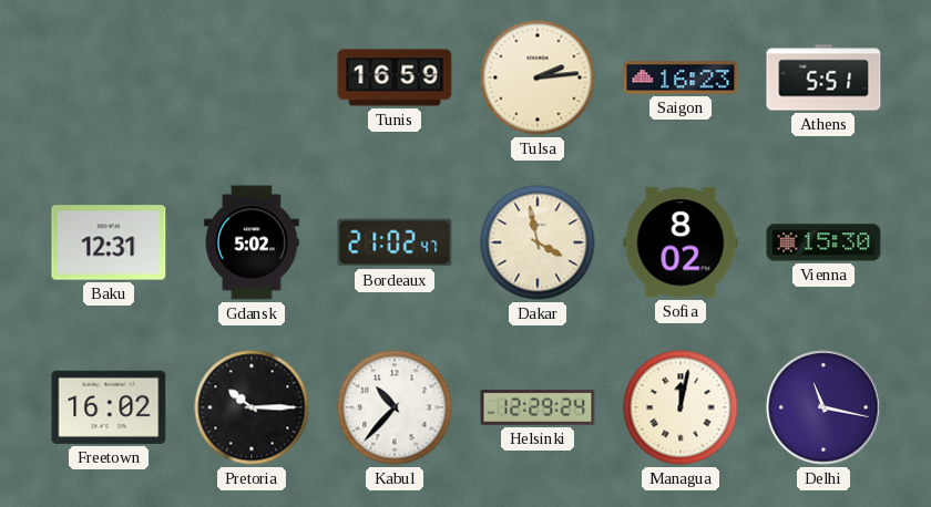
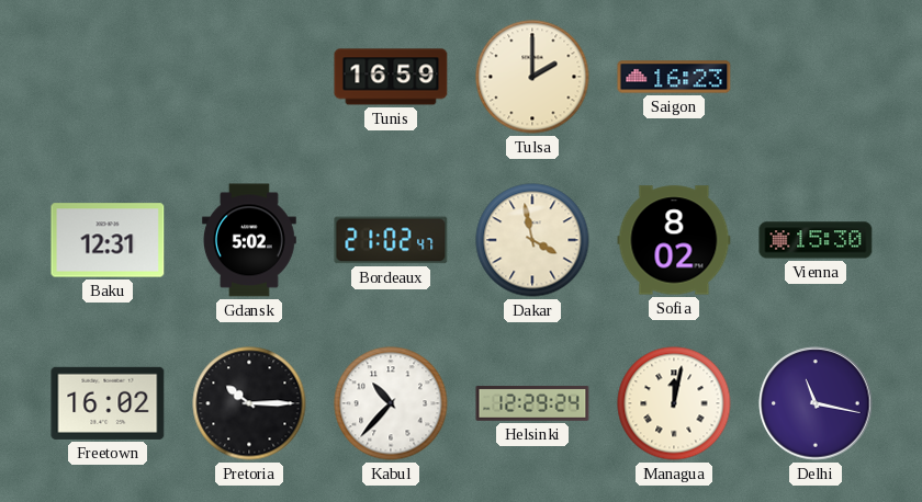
Tulsa: 2:14 -> 2:00
Athens: 5:51 -> none
